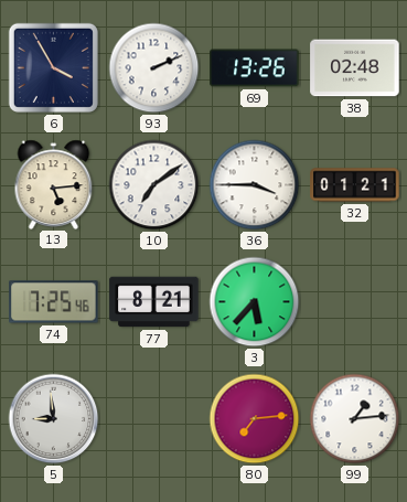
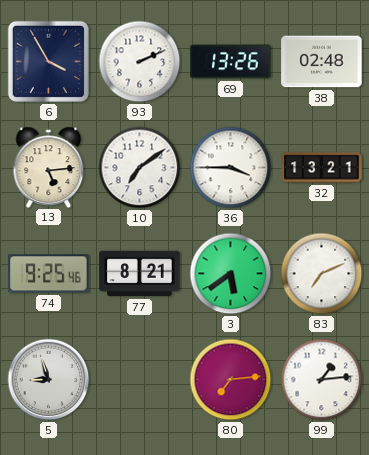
32: 01:21 -> 13:21
74: 7:25 -> 9:25
3: 5:37 -> 5:39
83: none -> 7:11
5: 8:59 -> 8:57
